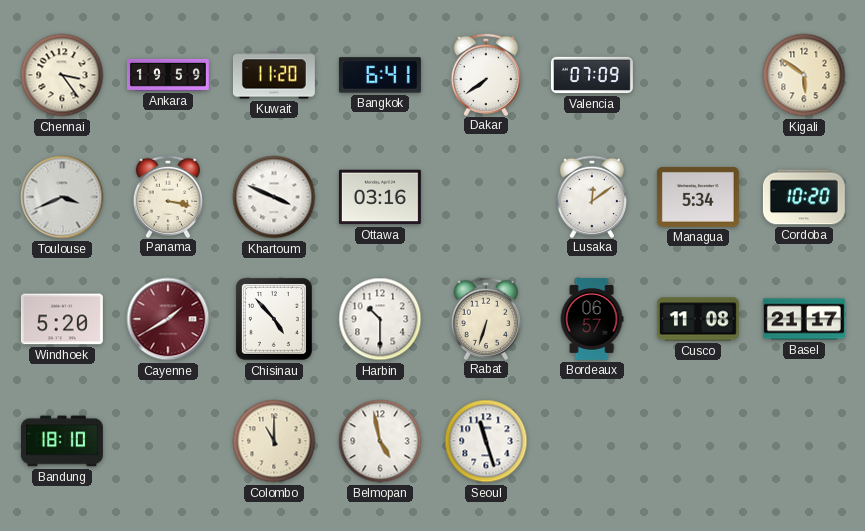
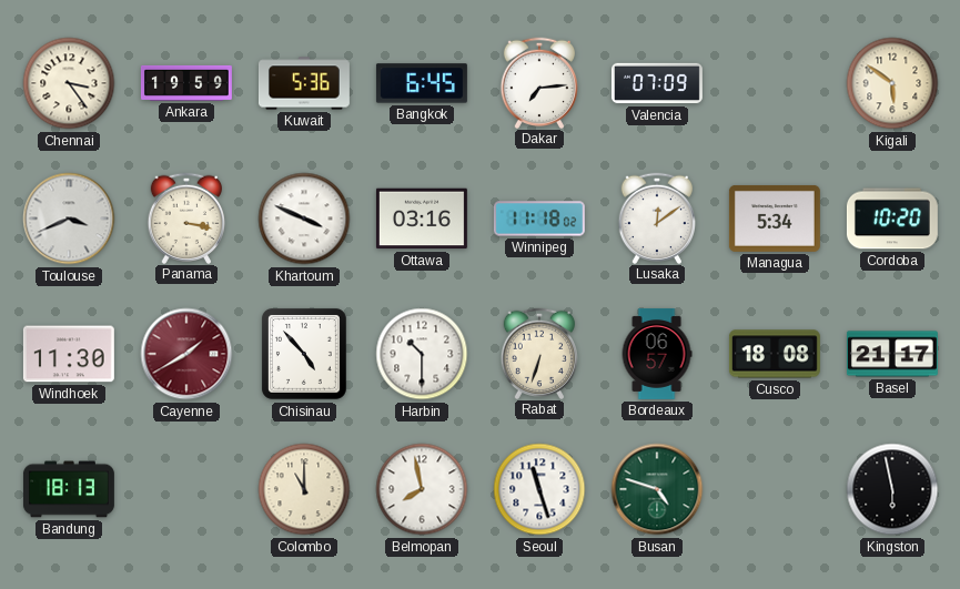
Kuwait: 11:20 -> 5:36
Bangkok: 6:41 -> 6:45
Dakar: 7:39 -> 7:14
Winnipeg: none -> 11:18
Windhoek: 5:20 -> 11:30
Cusco: 11:08 -> 18:08
Bandung: 18:10 -> 18:13
Belmopan: 4:58 -> 7:58
Busan: none -> 4:48
Kingston: none -> 5:58
